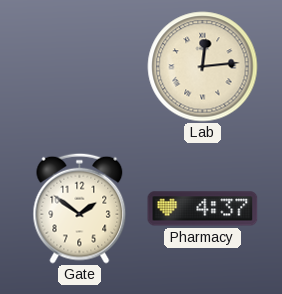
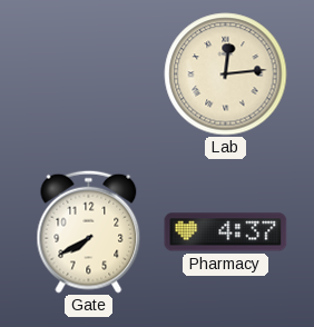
Gate: 1:51 -> 7:40
